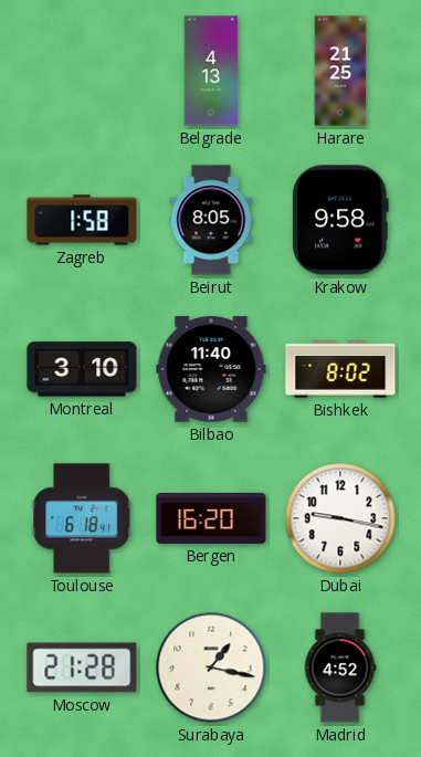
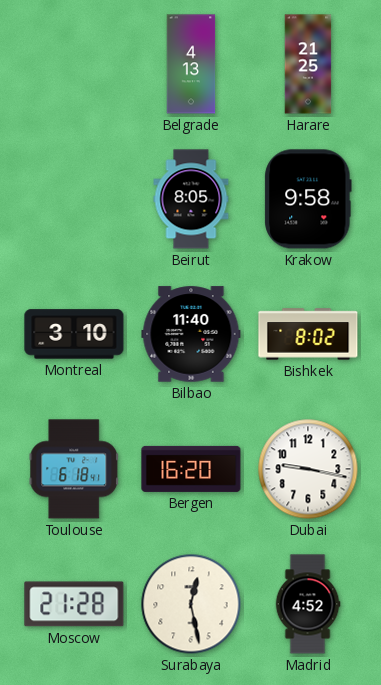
Zagreb: 1:58 -> none
Surabaya: 1:17 -> 12:28
